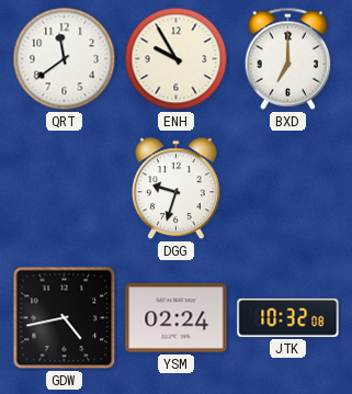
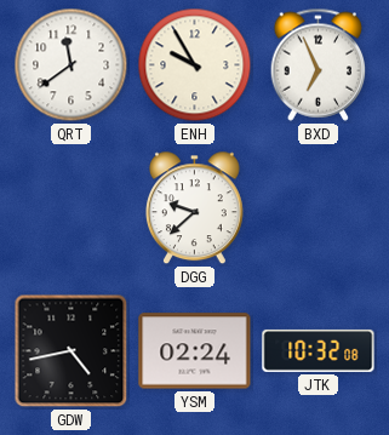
BXD: 7:00 -> 6:56
DGG: 9:33 -> 9:38
